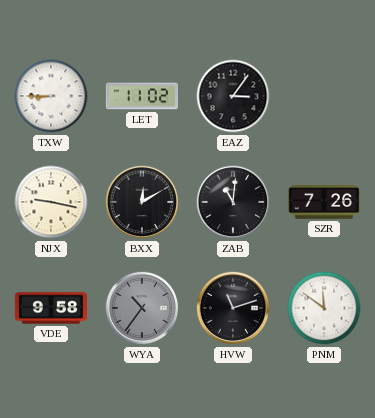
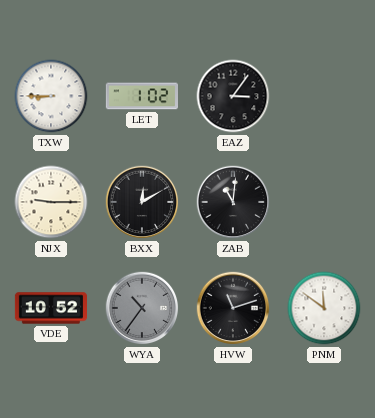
LET: 11:02 -> 1:02
NJX: 9:17 -> 9:15
SZR: 7:26 -> none
VDE: 9:58 -> 10:52
